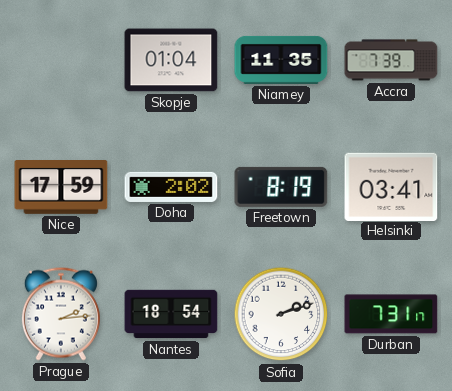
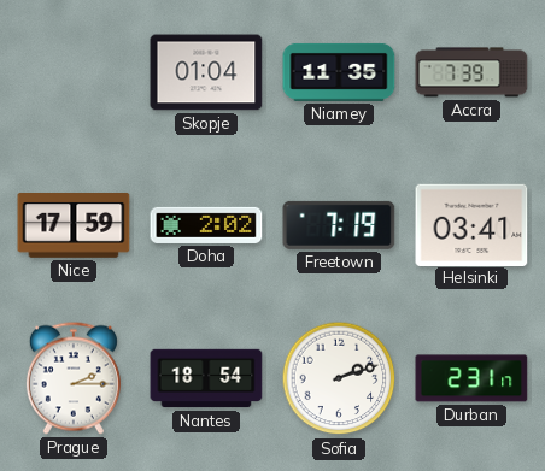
Freetown: 8:19 -> 7:19
Prague: 2:14 -> 2:15
Durban: 7:31 -> 2:31
